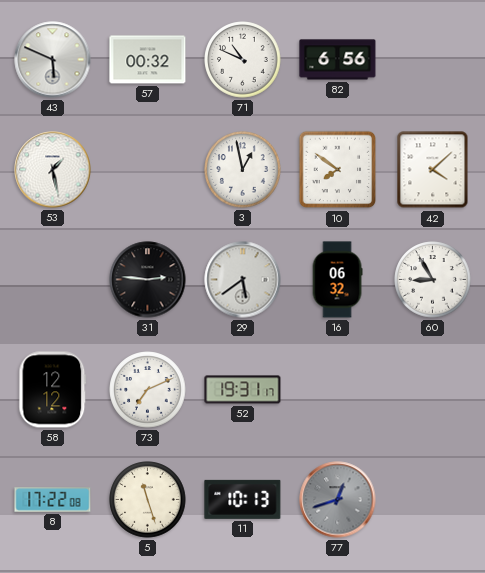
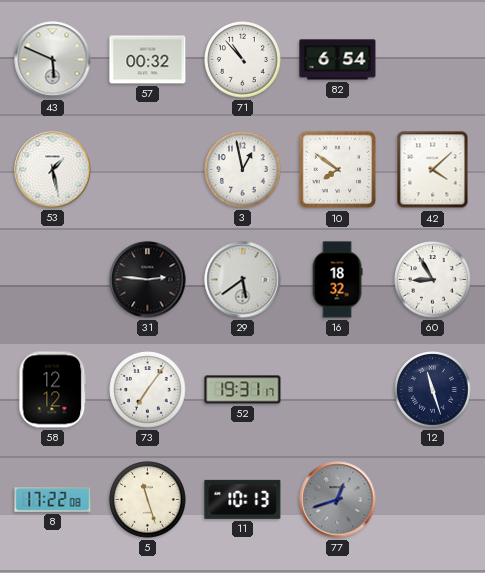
71: 10:49 -> 10:53
82: 6:56 -> 6:54
16: 06:32 -> 18:32
73: 7:11 -> 7:06
12: none -> 11:27
